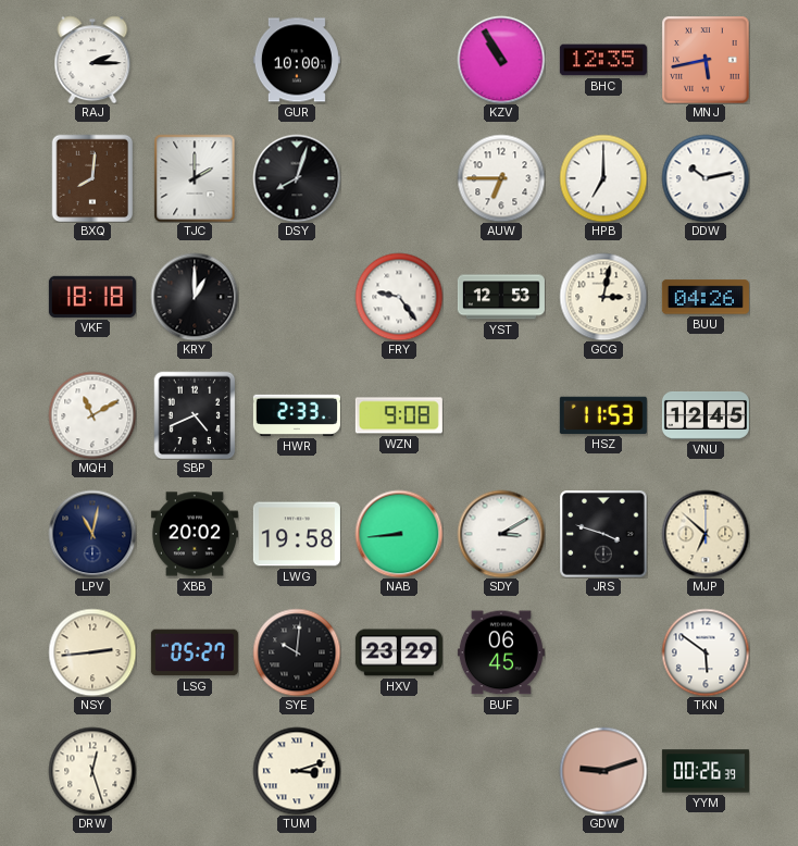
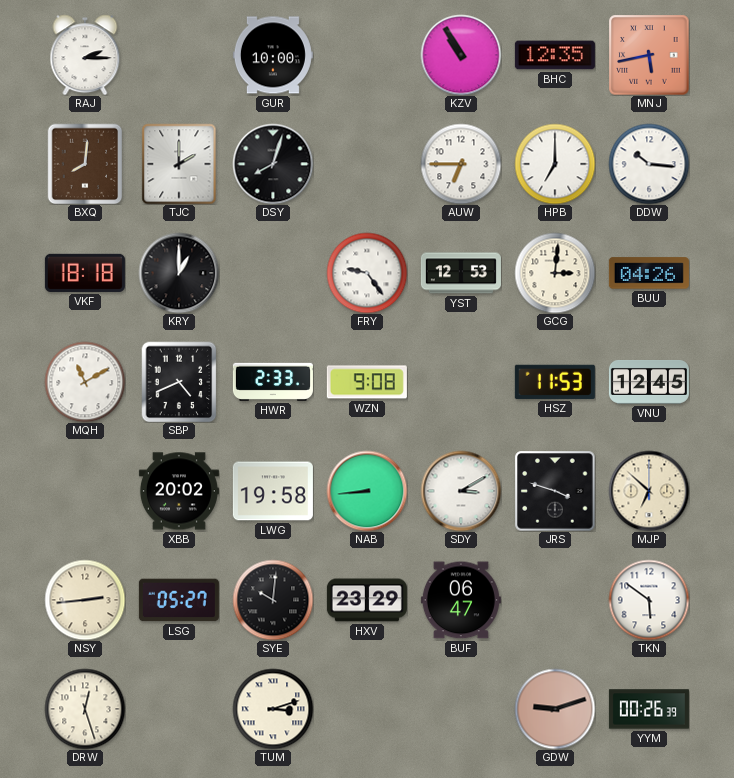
DDW: 10:13 -> 10:16
GCG: 3:02 -> 3:01
LPV: 11:02 -> none
BUF: 06:45 -> 06:47
